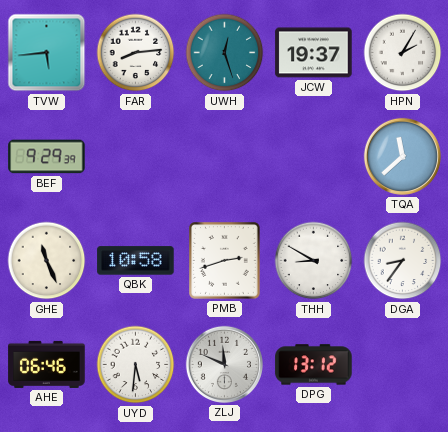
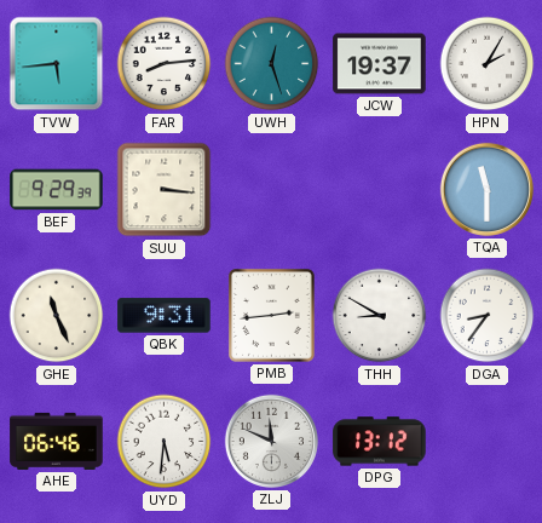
SUU: none -> 3:16
TQA: 11:38 -> 11:30
QBK: 10:58 -> 9:31
PMB: 2:42 -> 2:44
